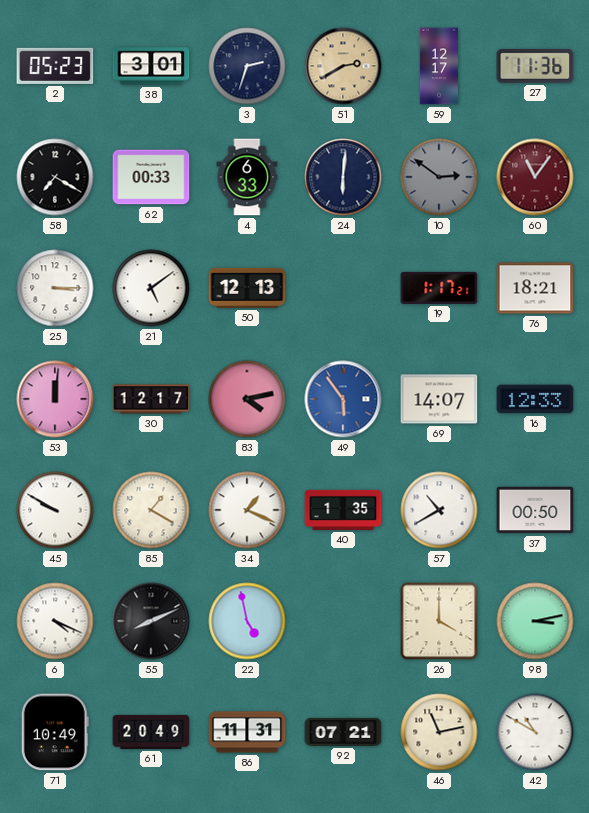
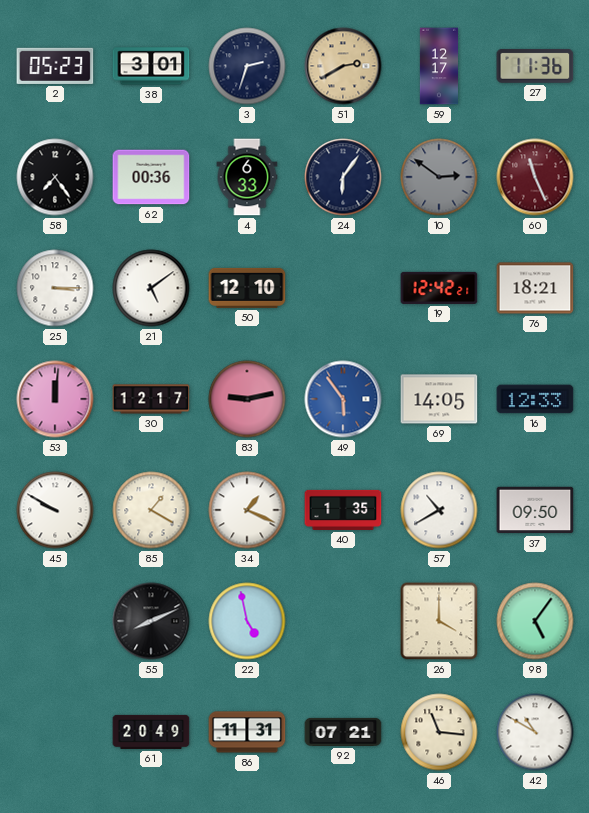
58: 7:20 -> 7:24
62: 00:33 -> 00:36
24: 6:01 -> 6:06
60: 11:06 -> 11:26
50: 12:13 -> 12:10
19: 1:17 -> 12:42
83: 4:13 -> 9:13
69: 14:07 -> 14:05
37: 00:50 -> 09:50
6: 4:19 -> none
98: 3:13 -> 5:06
71: 10:49 -> none
46: 11:13 -> 11:16
